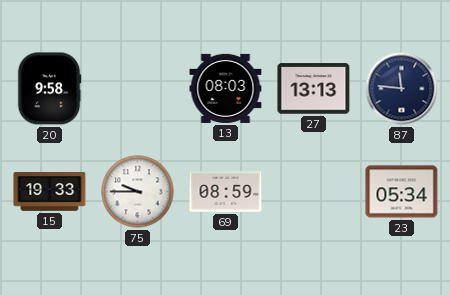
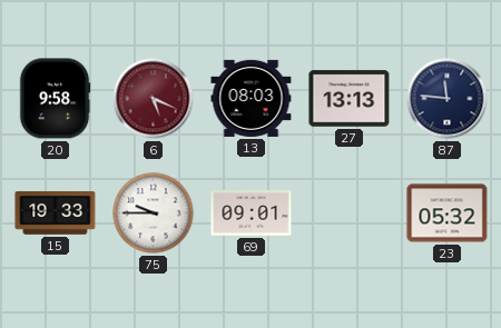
6: none -> 5:19
69: 08:59 -> 09:01
23: 05:34 -> 05:32
